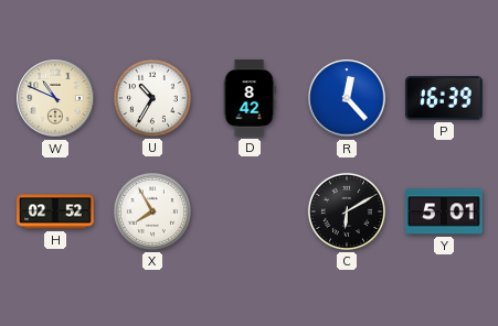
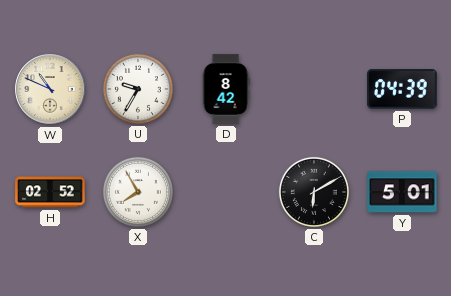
U: 10:35 -> 9:35
R: 12:23 -> none
P: 16:39 -> 04:39
